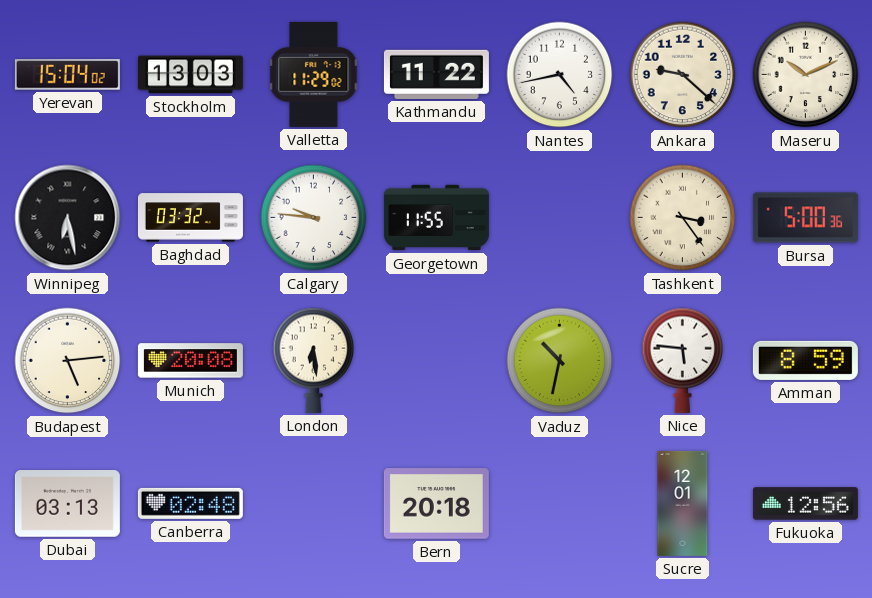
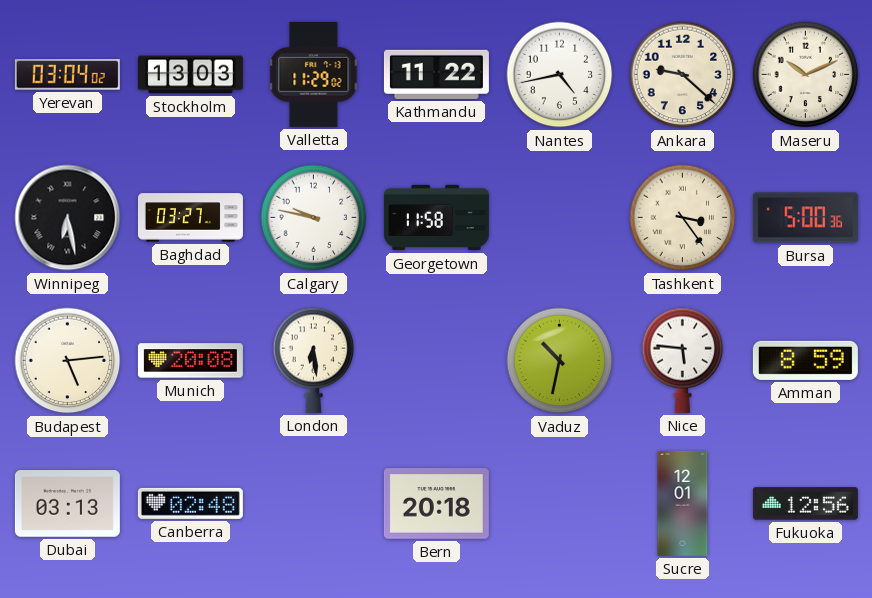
Yerevan: 15:04 -> 03:04
Baghdad: 03:32 -> 03:27
Calgary: 9:46 -> 9:47
Georgetown: 11:55 -> 11:58
